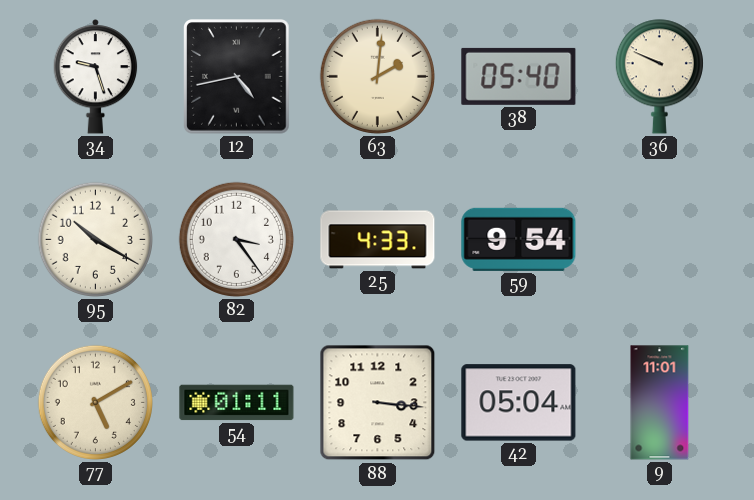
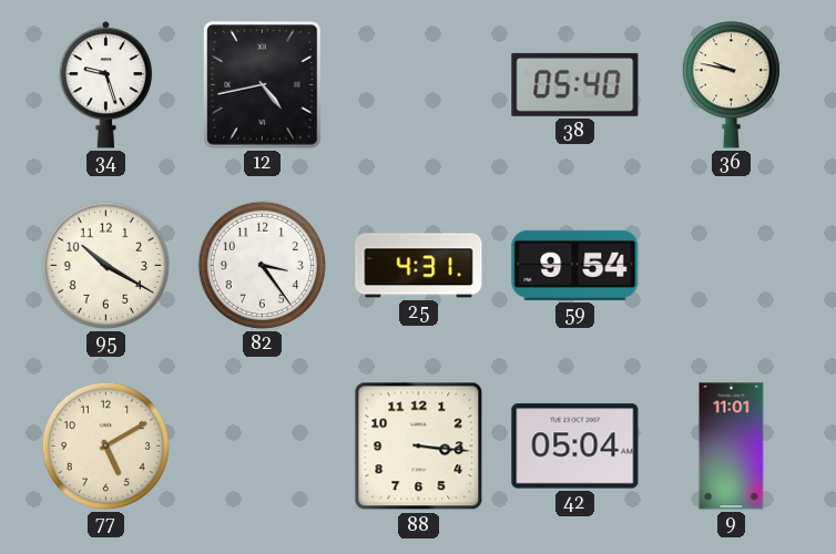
63: 2:01 -> none
36: 9:49 -> 9:47
25: 4:33 -> 4:31
54: 01:11 -> none
